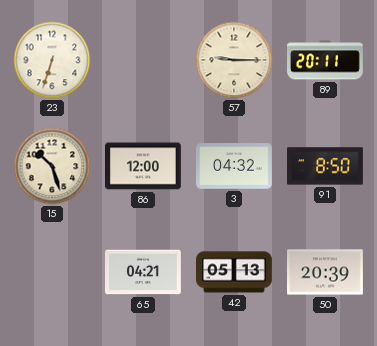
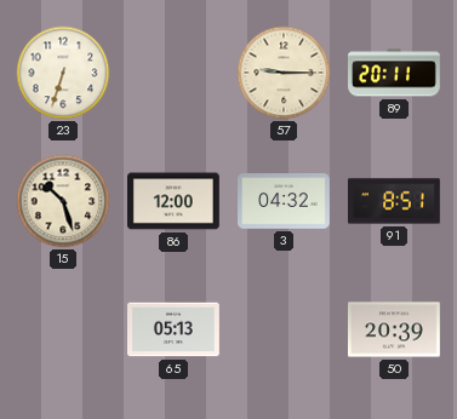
91: 8:50 -> 8:51
65: 04:21 -> 05:13
42: 05:13 -> none
